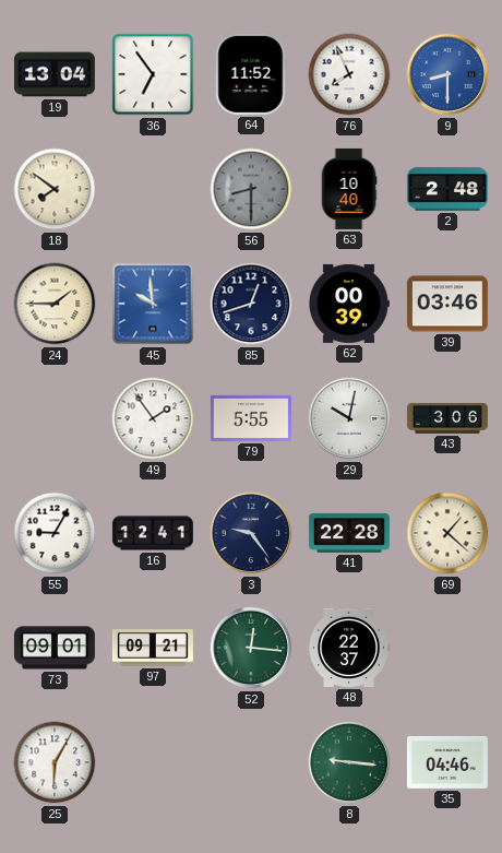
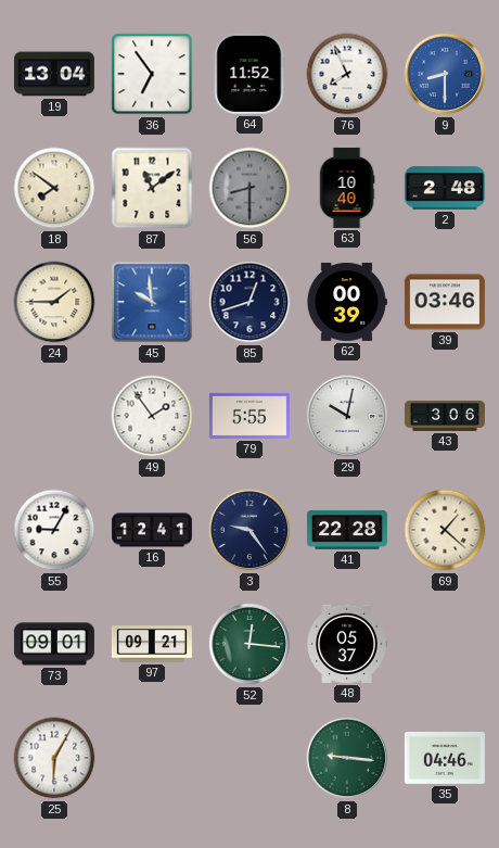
87: none -> 11:09
48: 22:37 -> 05:37
